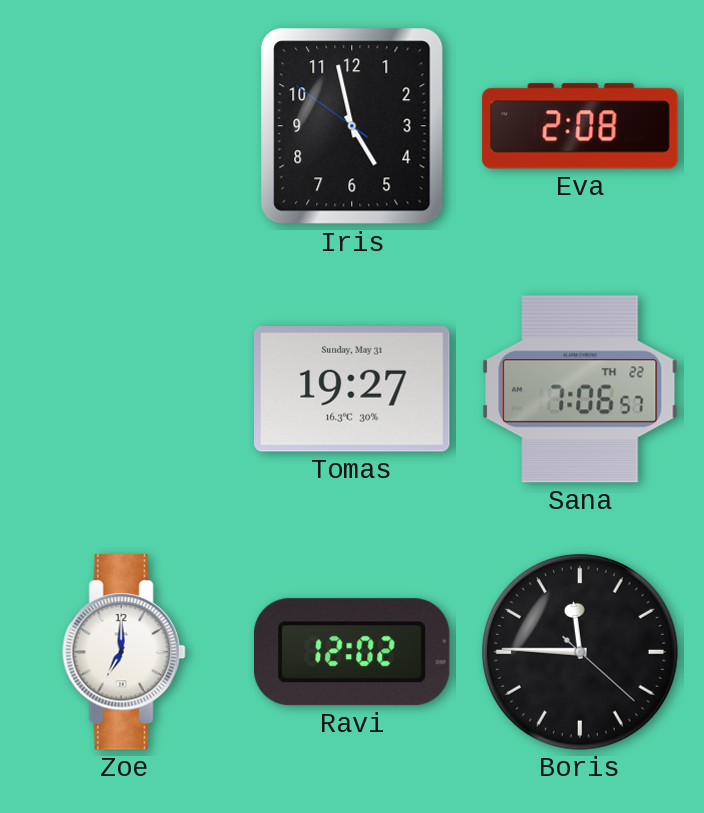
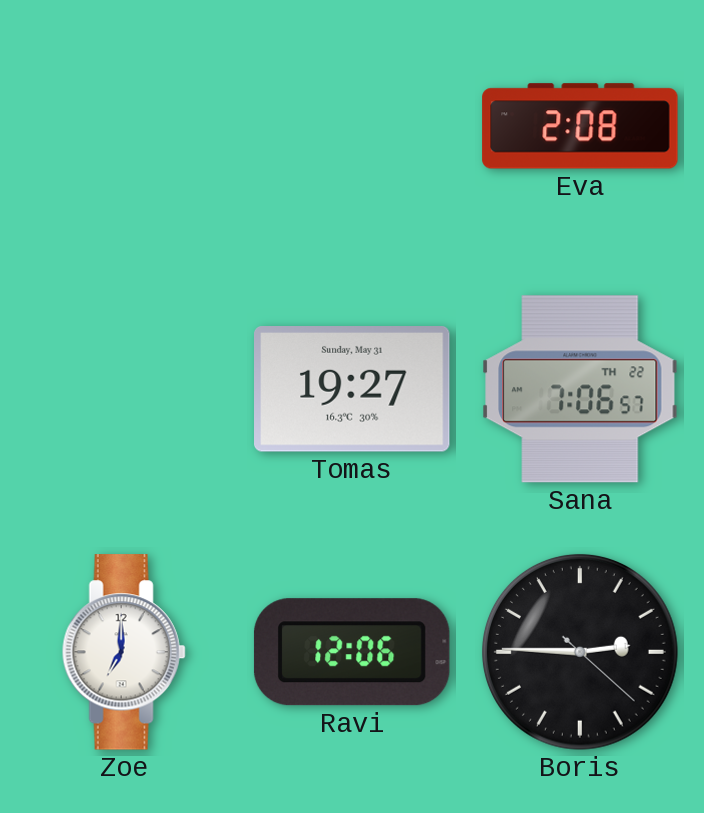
Iris: 4:57 -> none
Ravi: 12:02 -> 12:06
Boris: 11:45 -> 2:45
